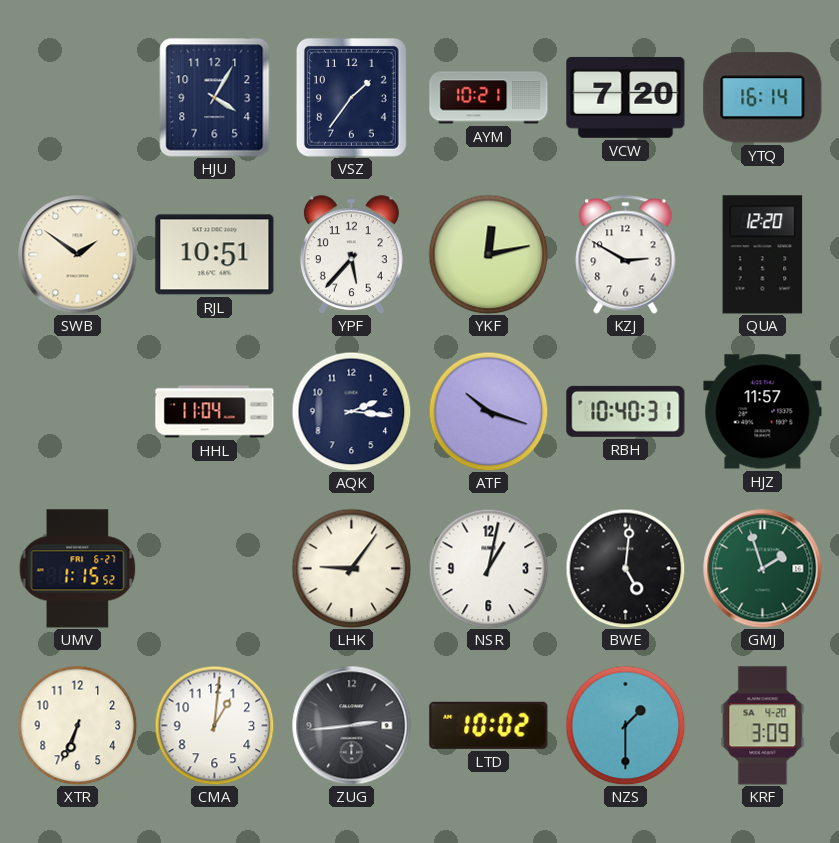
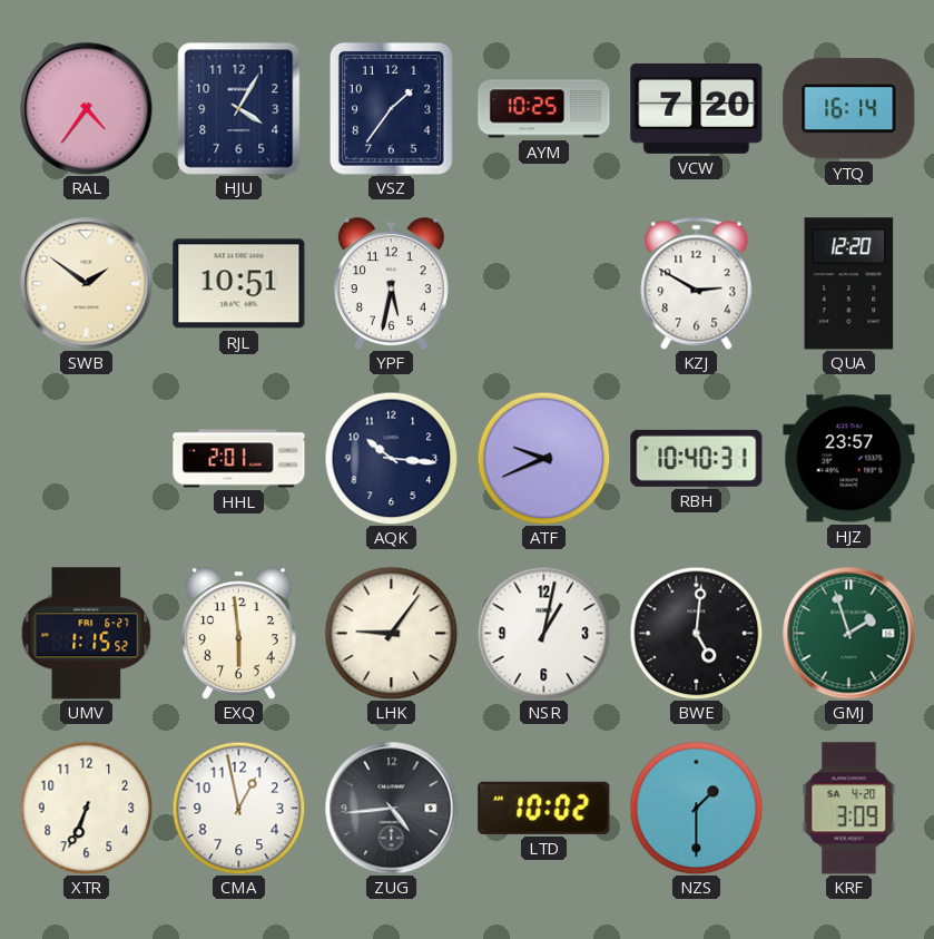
RAL: none -> 4:36
AYM: 10:21 -> 10:25
YPF: 5:37 -> 5:32
YKF: 12:13 -> none
HHL: 11:04 -> 2:01
AQK: 2:16 -> 10:16
ATF: 10:18 -> 9:41
HJZ: 11:57 -> 23:57
EXQ: none -> 5:59
CMA: 1:01 -> 12:58
ZUG: 2:44 -> 4:44
